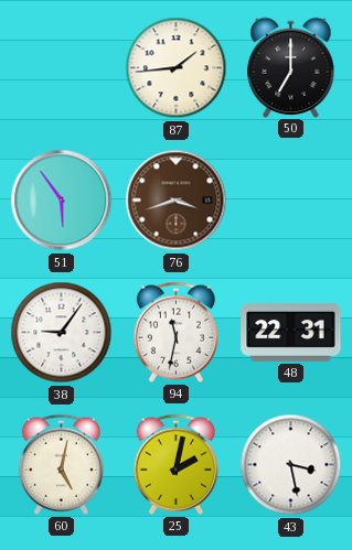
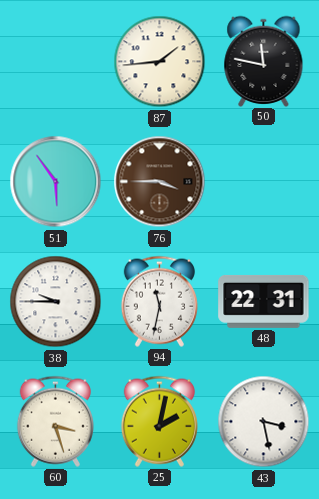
50: 7:00 -> 11:47
76: 3:42 -> 3:45
38: 9:06 -> 9:45
60: 5:02 -> 3:27
